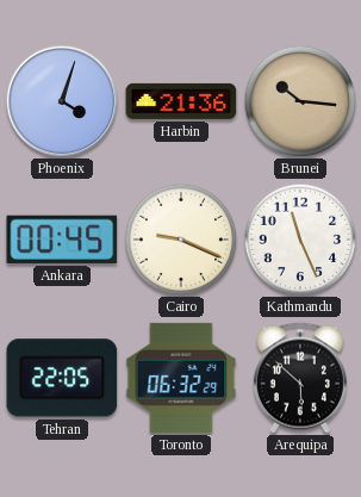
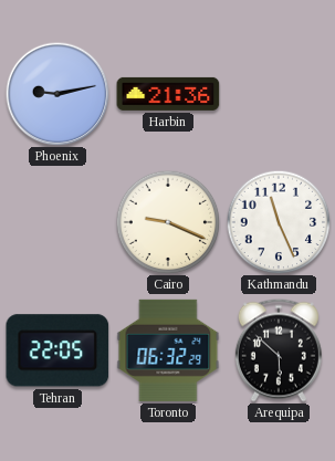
Phoenix: 4:03 -> 9:13
Brunei: 10:16 -> none
Ankara: 00:45 -> none
